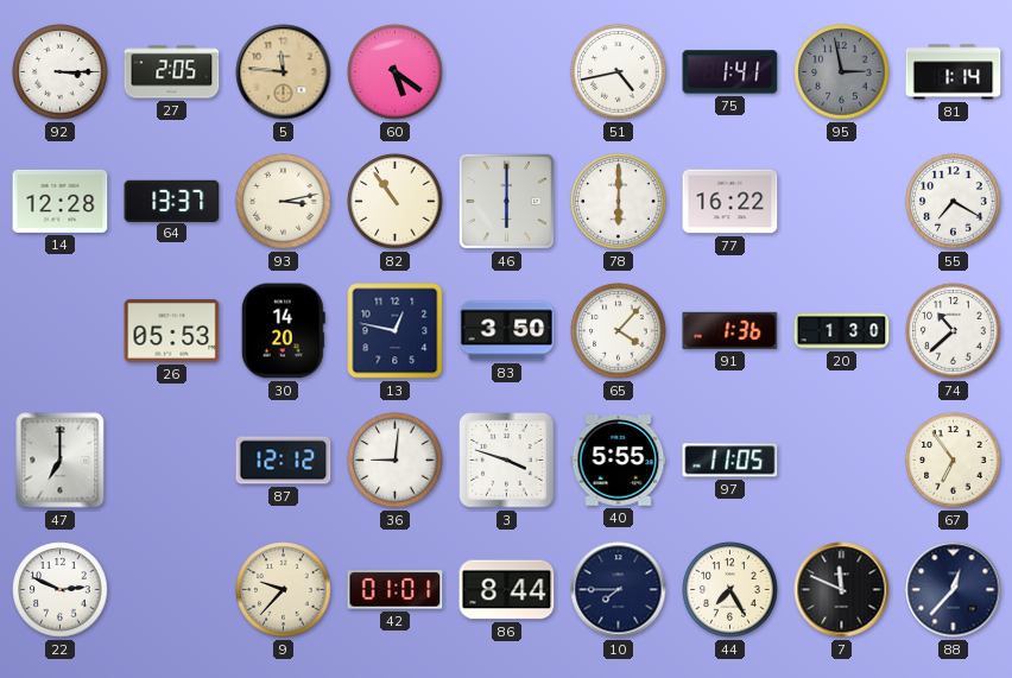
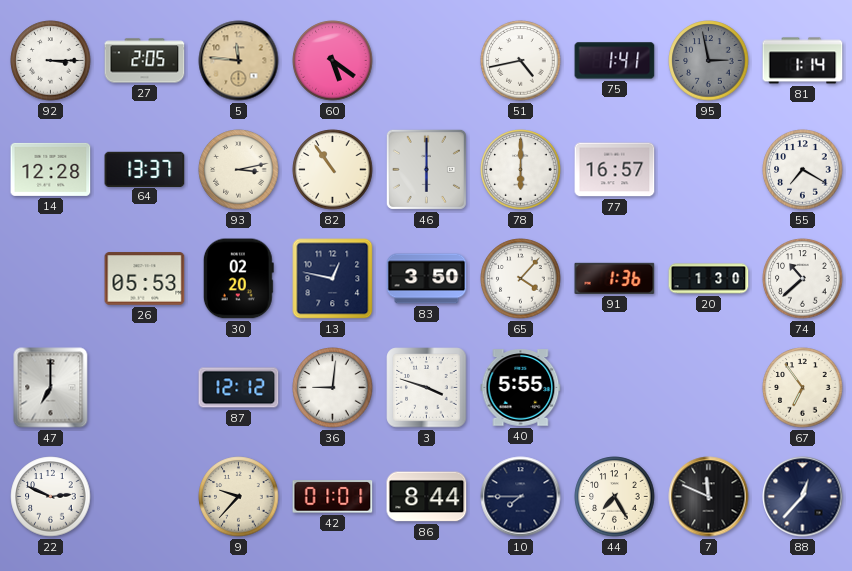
77: 16:22 -> 16:57
30: 14:20 -> 02:20
97: 11:05 -> none
